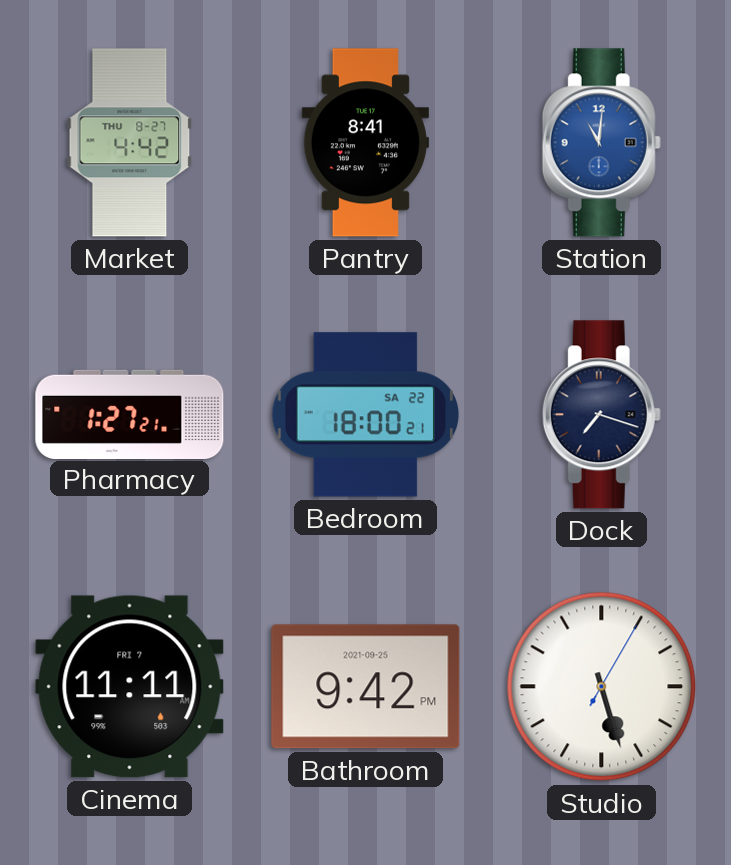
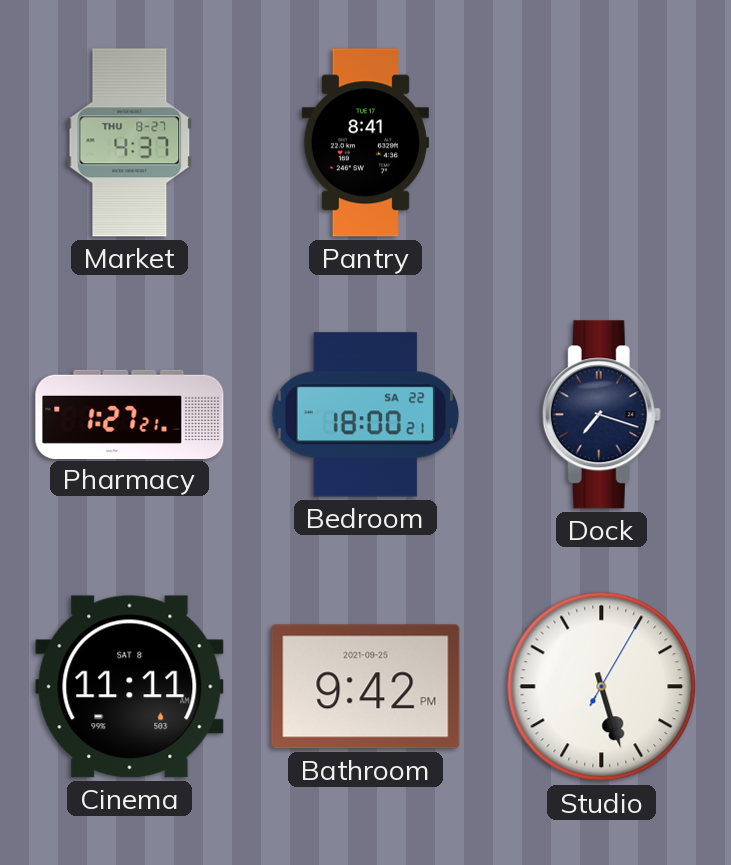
Market: 4:42 -> 4:37
Station: 11:01 -> none
Cinema date: FRI 7 -> SAT 8
